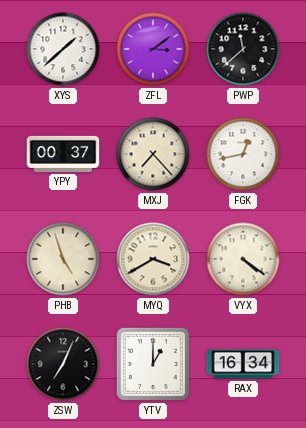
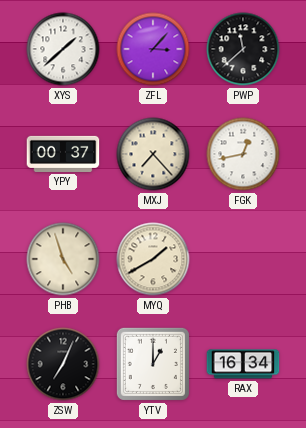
ZFL: 3:09 -> 3:07
MYQ: 3:40 -> 1:40
VYX: 4:21 -> none
